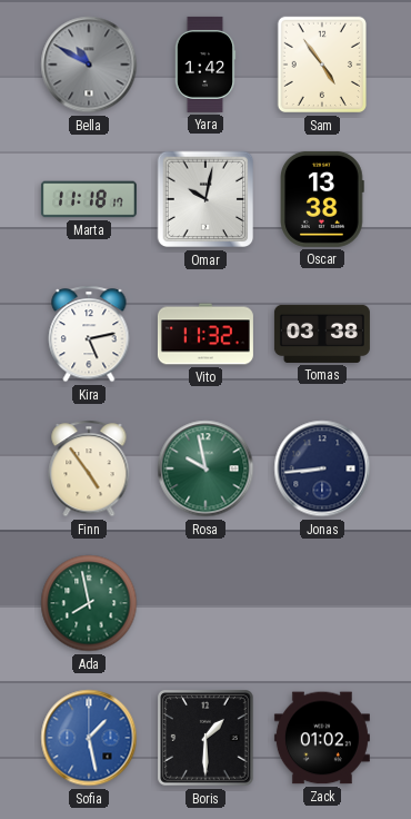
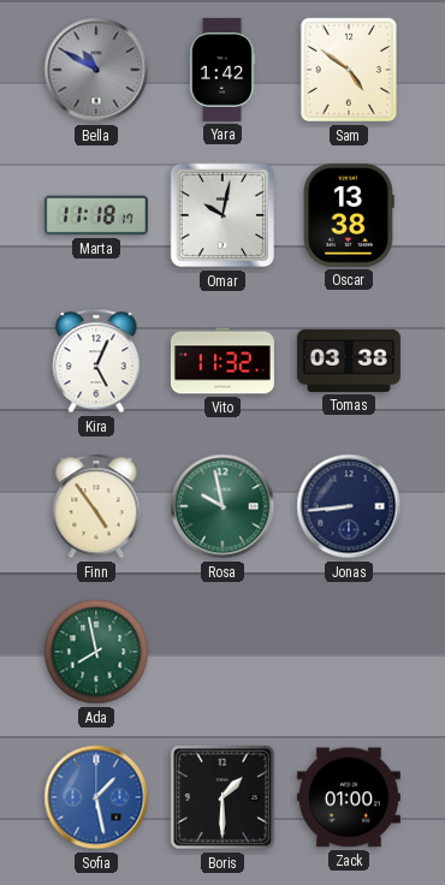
Sam: 4:54 -> 4:51
Kira: 5:13 -> 5:04
Zack: 01:02 -> 01:00
